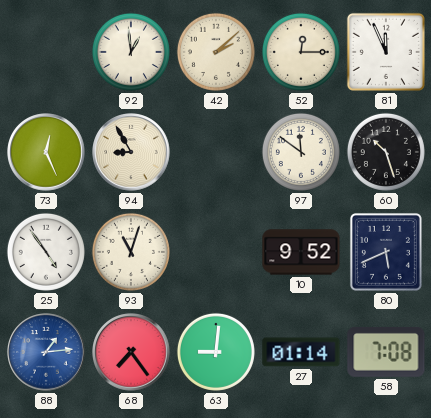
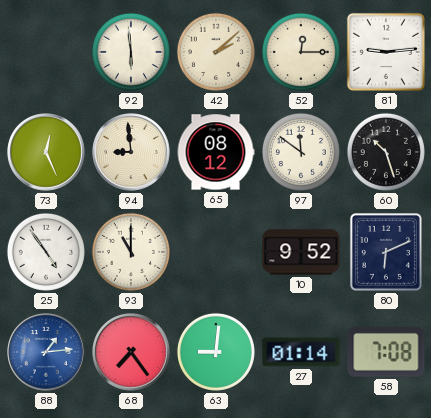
92: 12:59 -> 5:59
81: 11:56 -> 9:14
94: 8:55 -> 8:59
65: none -> 08:12
93: 11:03 -> 11:00
80: 5:41 -> 6:11
